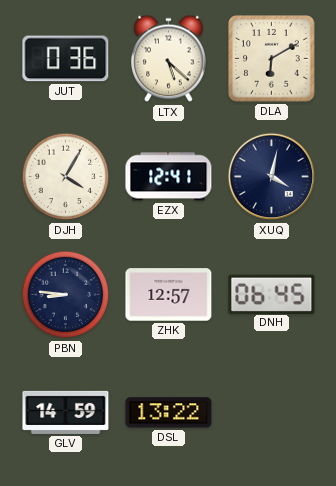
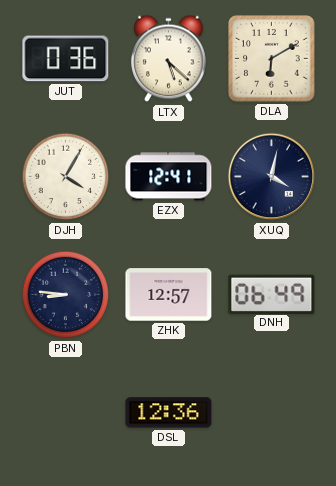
DNH: 06:45 -> 06:49
GLV: 14:59 -> none
DSL: 13:22 -> 12:36
